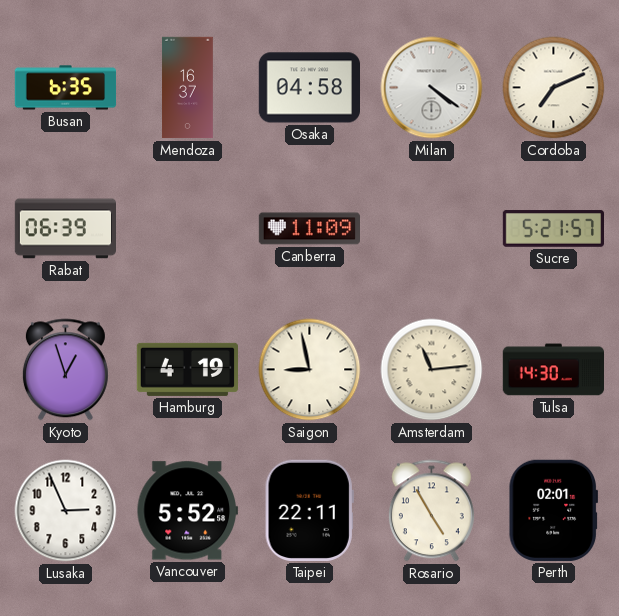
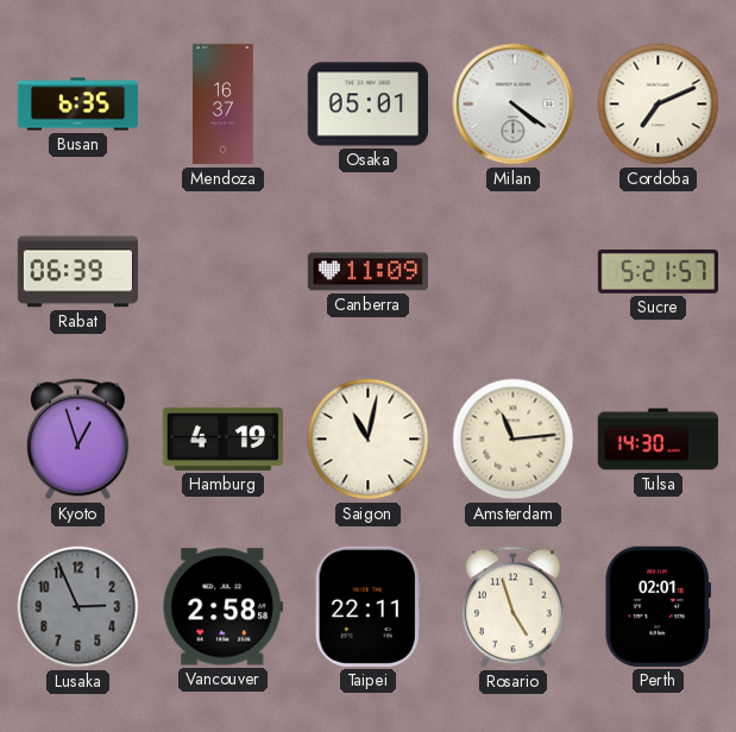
Osaka: 04:58 -> 05:01
Saigon: 8:58 -> 11:02
Lusaka dial: white -> grey
Vancouver: 5:52 -> 2:58
Rosario: 4:55 -> 4:57
